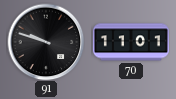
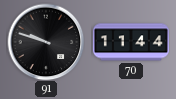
70: 11:01 -> 11:44
